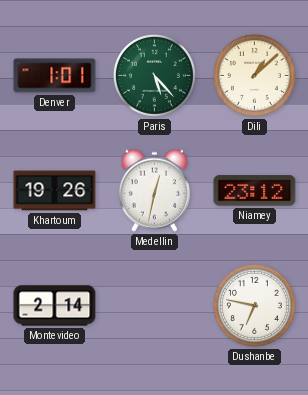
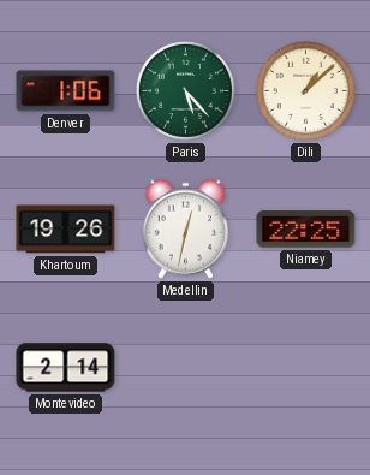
Denver: 1:01 -> 1:06
Niamey: 23:12 -> 22:25
Dushanbe: 6:47 -> none
